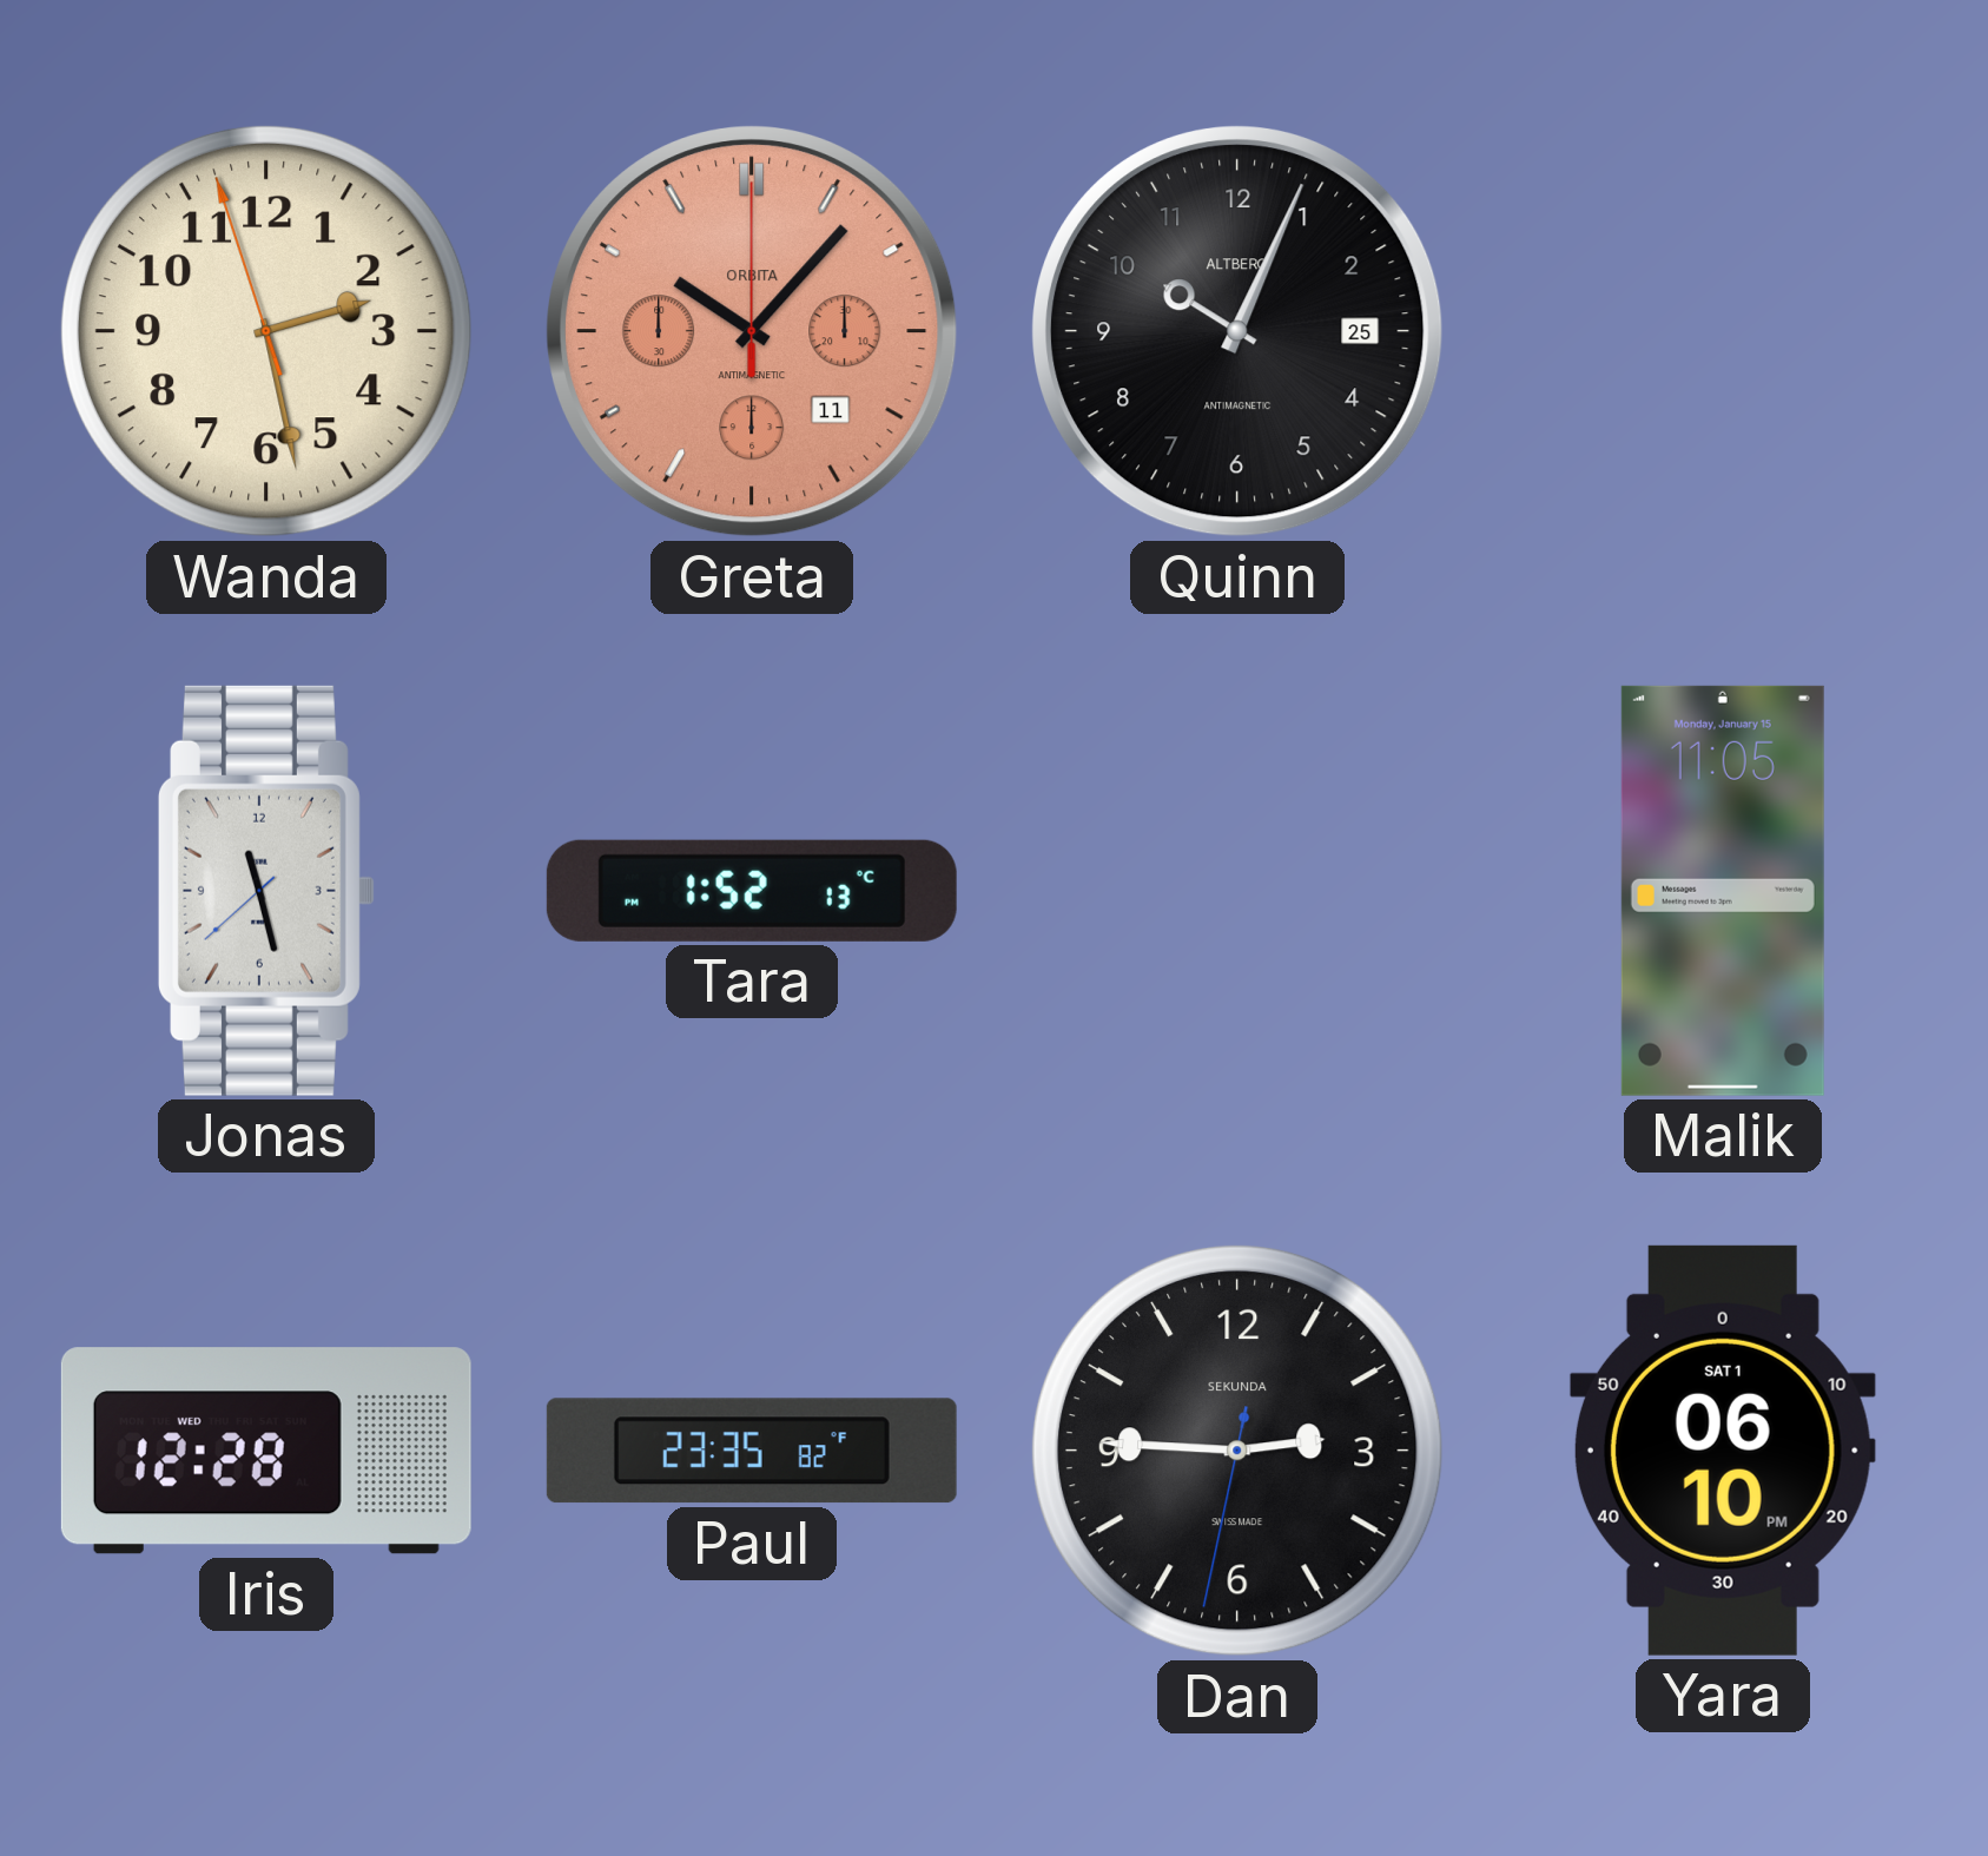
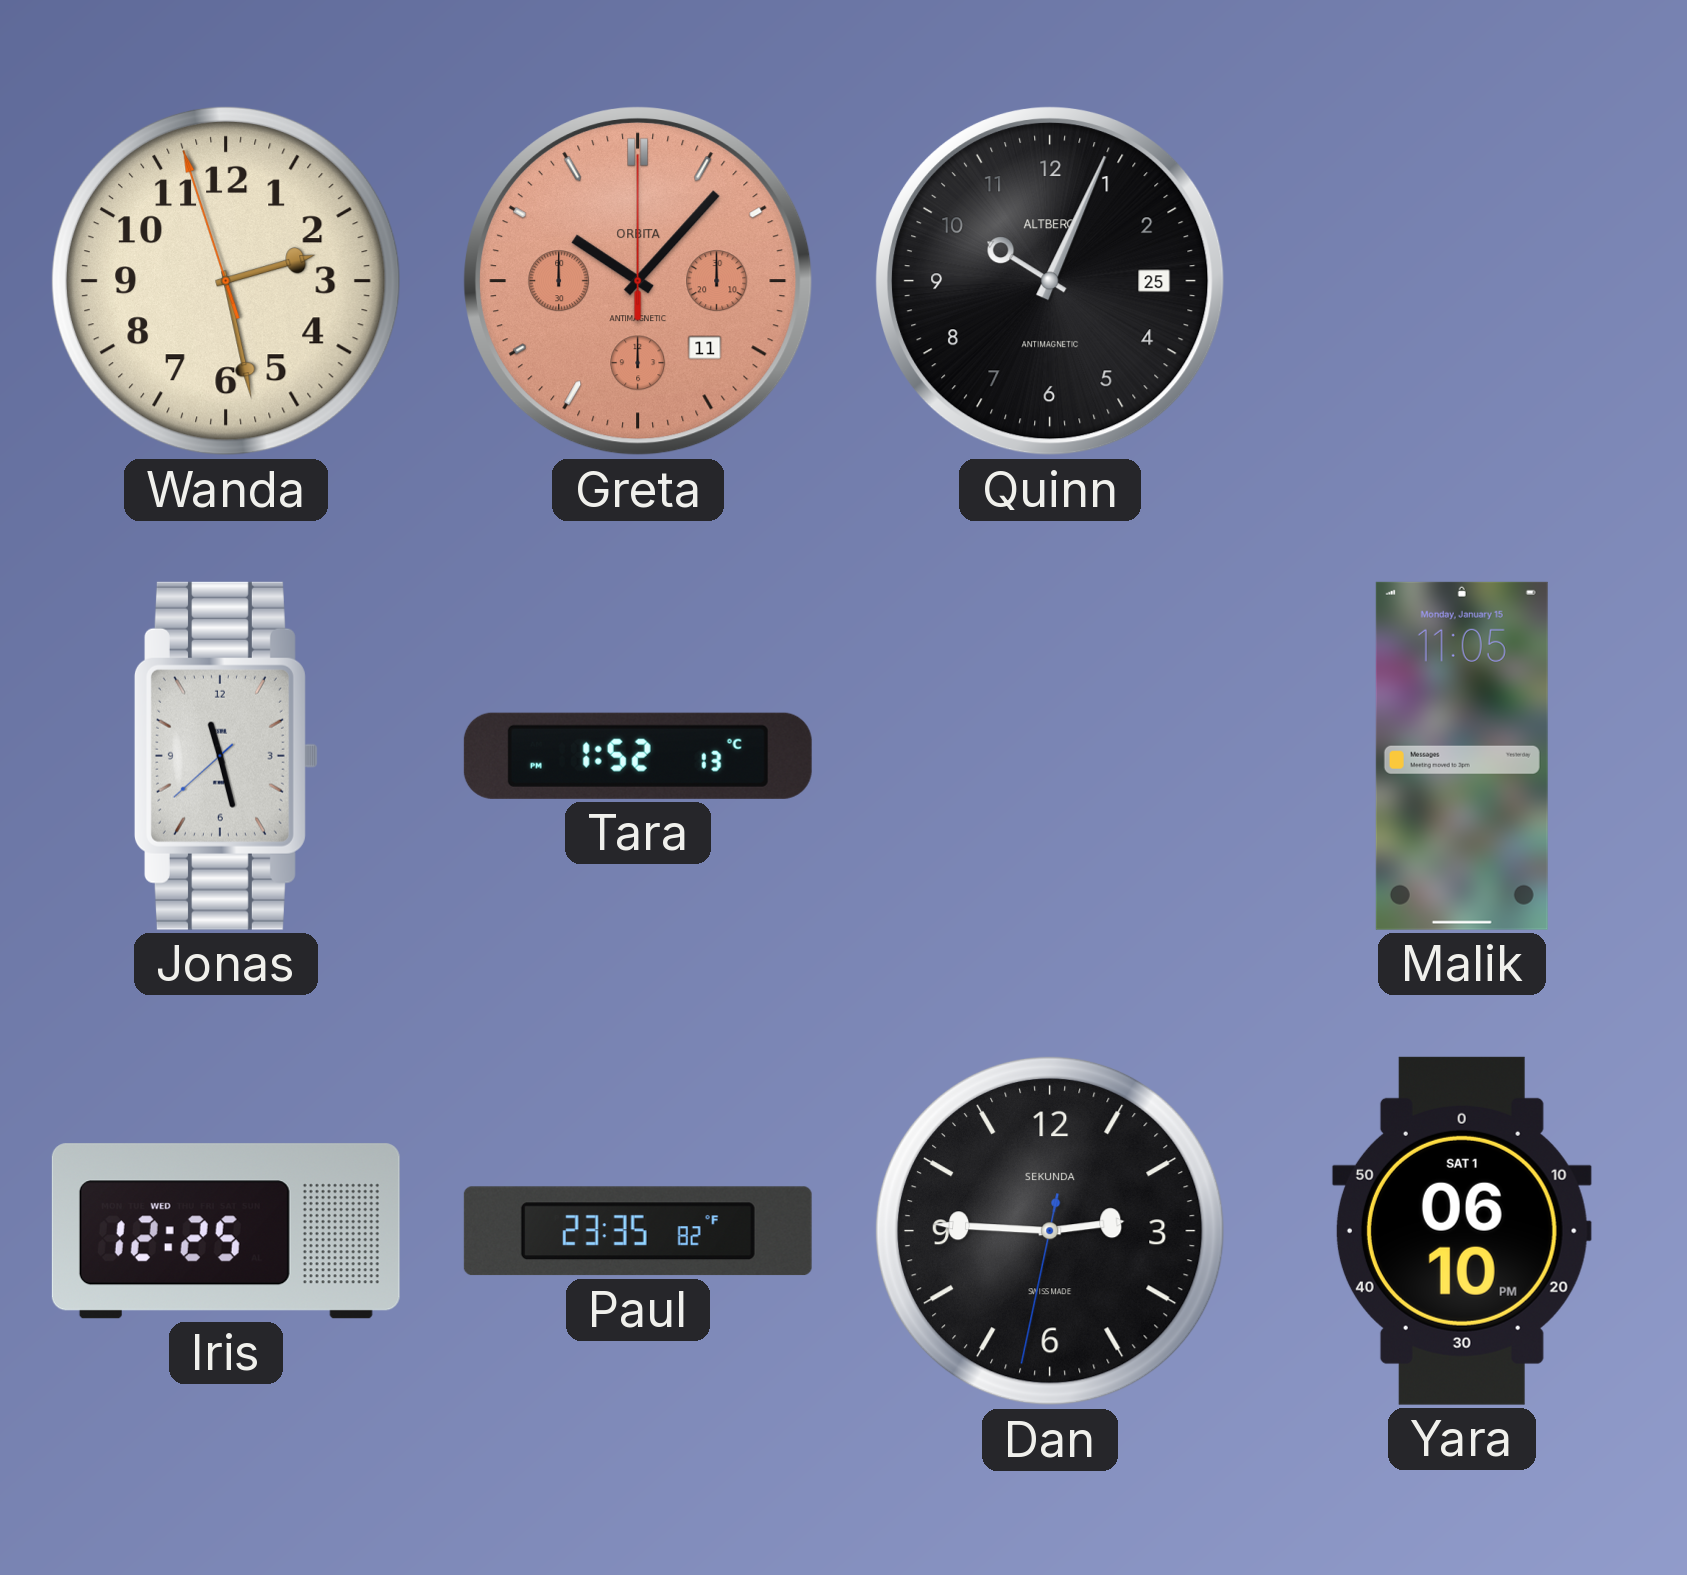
Iris: 12:28 -> 12:25
